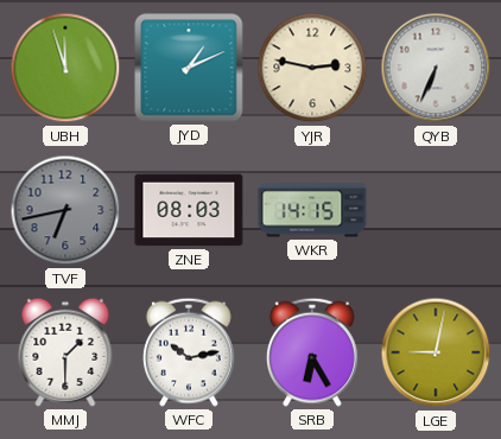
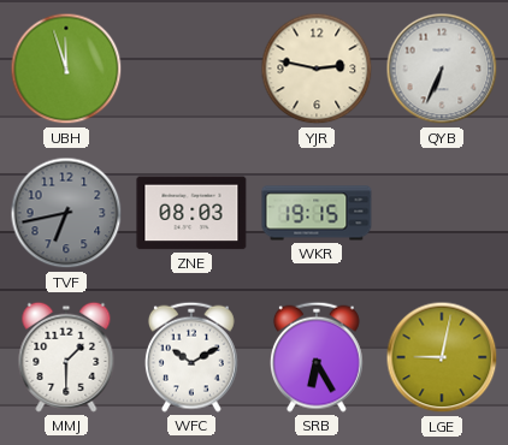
JYD: 1:11 -> none
WKR: 14:15 -> 19:15
WFC: 10:13 -> 10:10
